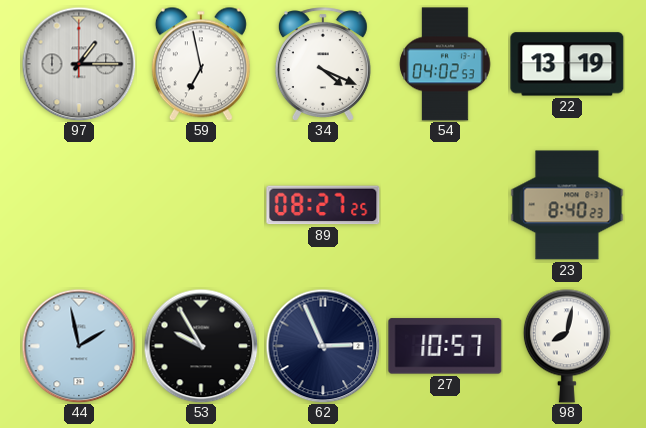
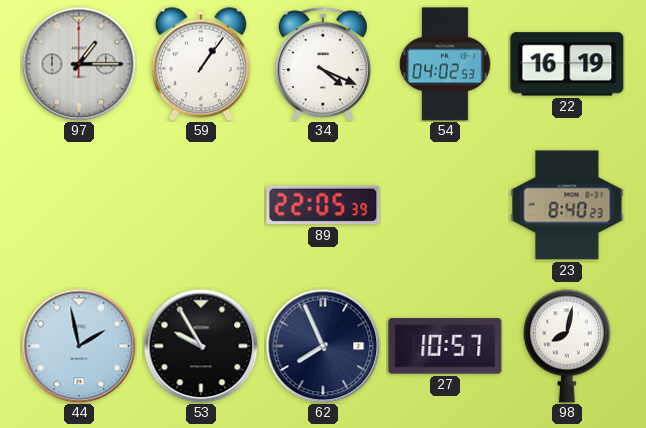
59: 6:58 -> 1:06
22: 13:19 -> 16:19
89: 08:27 -> 22:05
62: 2:56 -> 7:56
